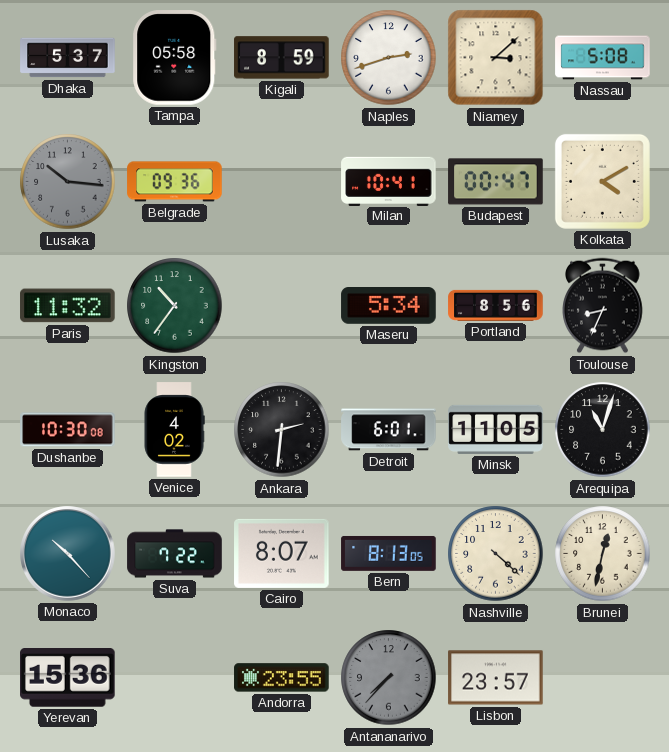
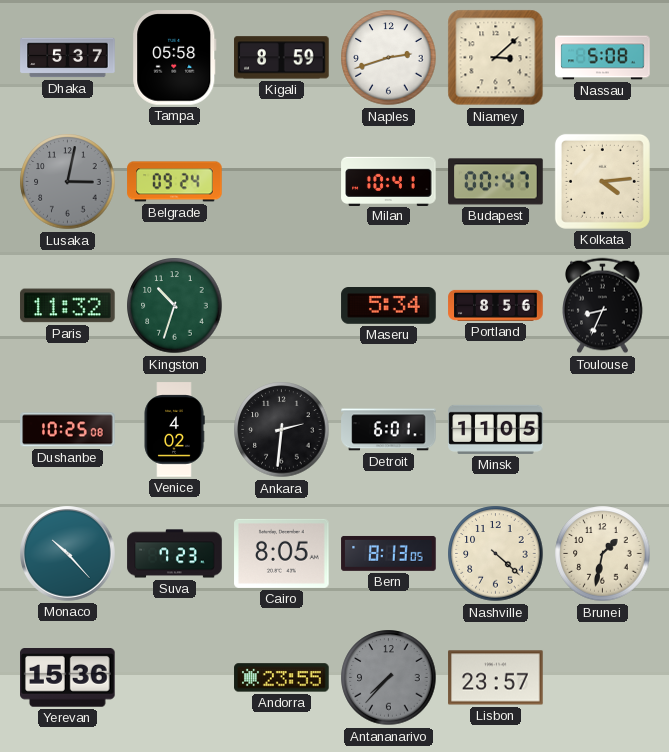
Lusaka: 10:16 -> 3:02
Belgrade: 09:36 -> 09:24
Kolkata: 4:10 -> 4:14
Kingston: 10:36 -> 10:33
Dushanbe: 10:30 -> 10:25
Arequipa: 11:03 -> none
Suva: 7:22 -> 7:23
Cairo: 8:07 -> 8:05
Brunei: 12:32 -> 1:32
